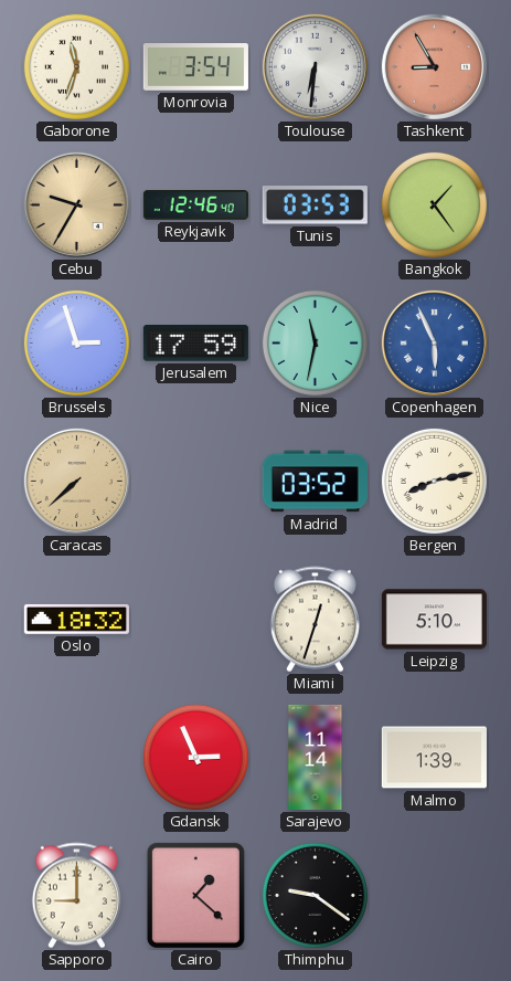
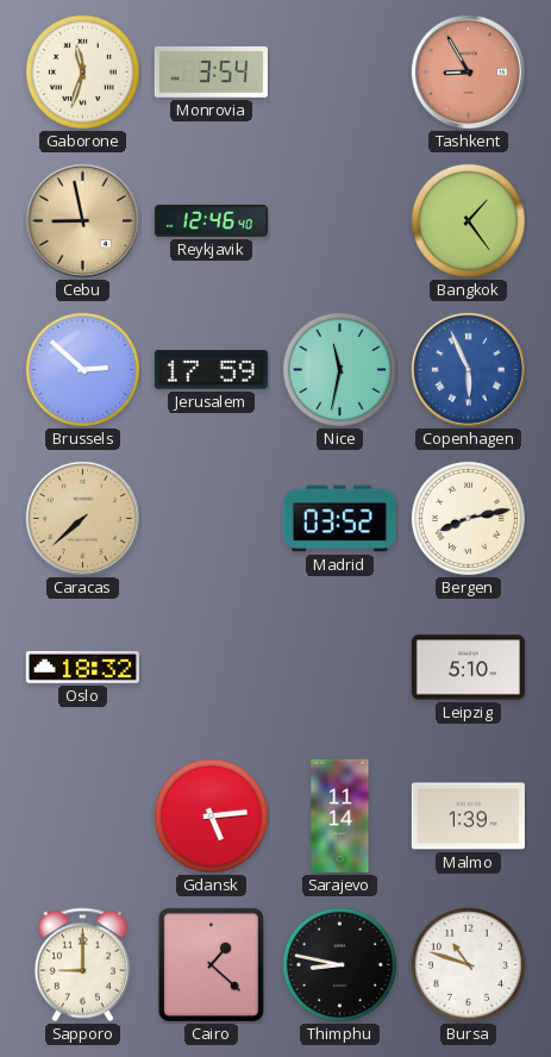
Toulouse: 6:31 -> none
Cebu: 9:35 -> 8:58
Tunis: 03:53 -> none
Brussels: 2:57 -> 2:52
Miami: 12:33 -> none
Gdansk: 2:56 -> 5:14
Thimphu: 9:21 -> 8:47
Bursa: none -> 10:48
